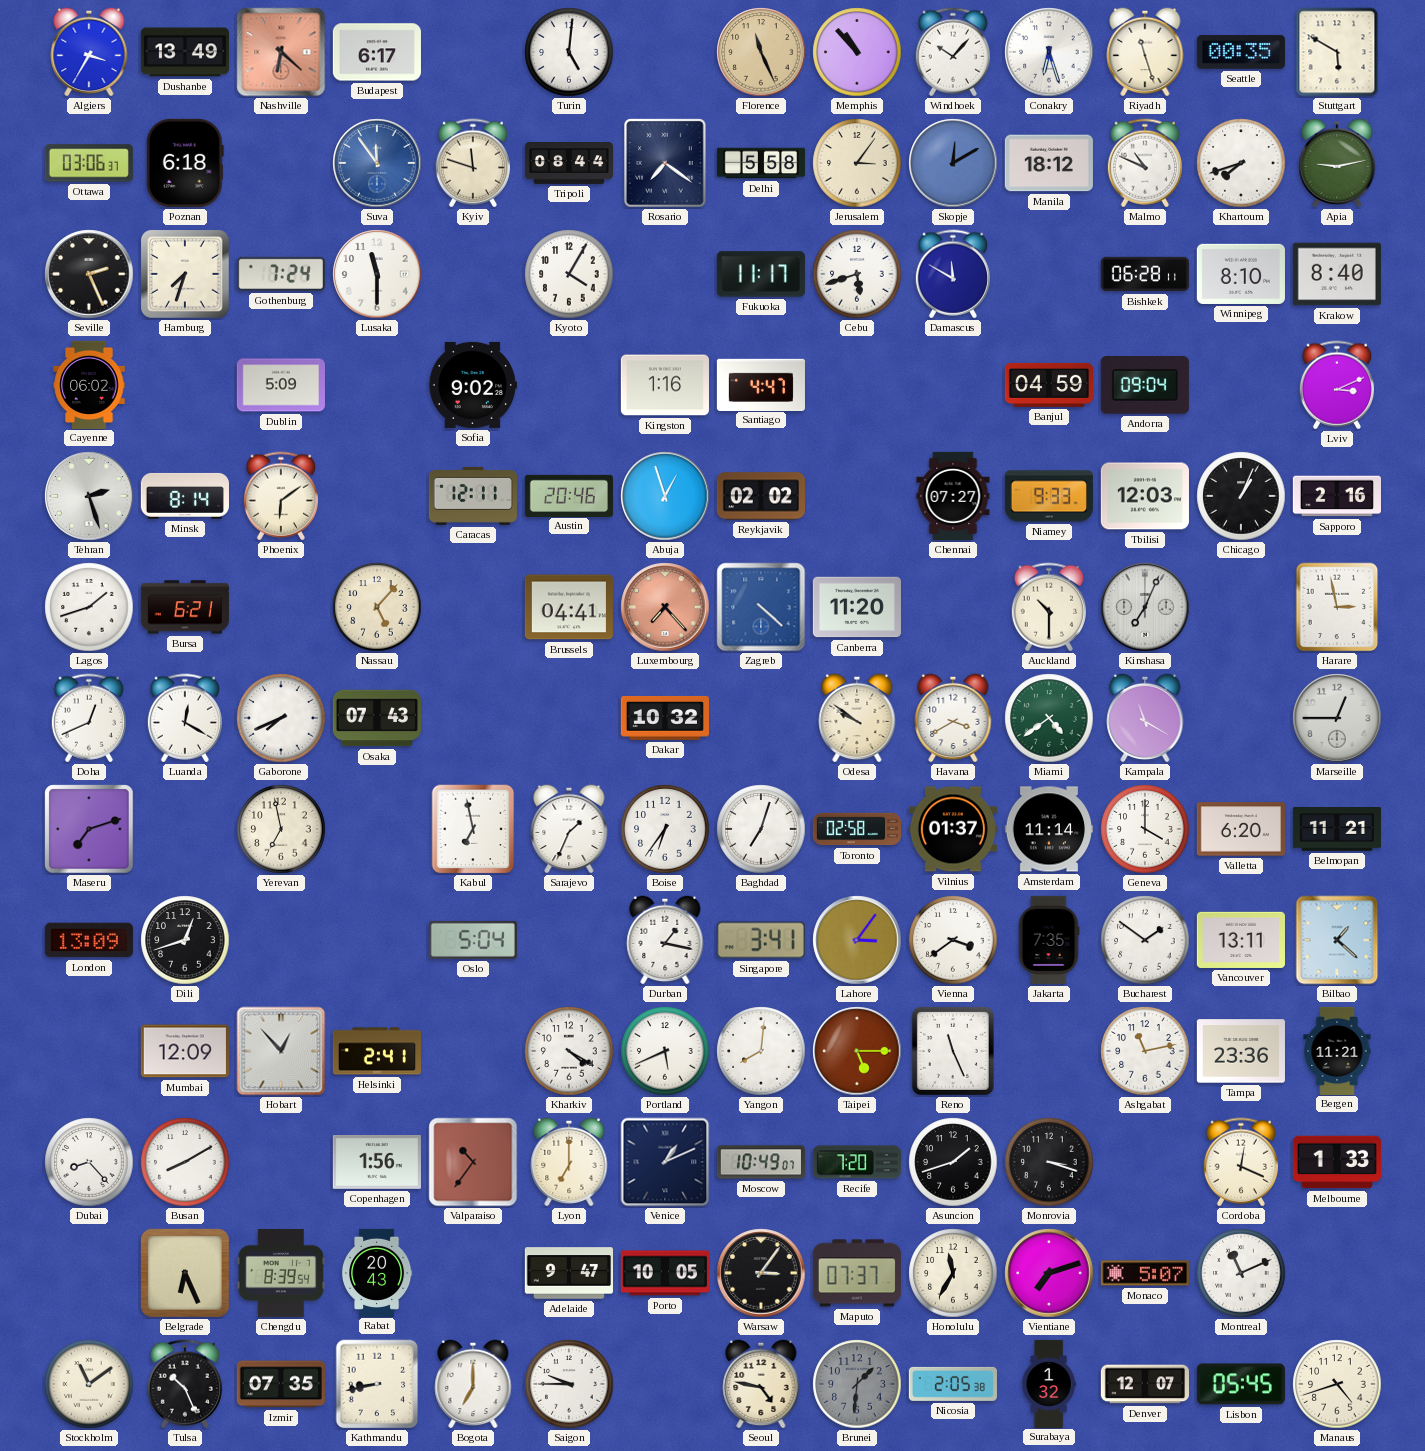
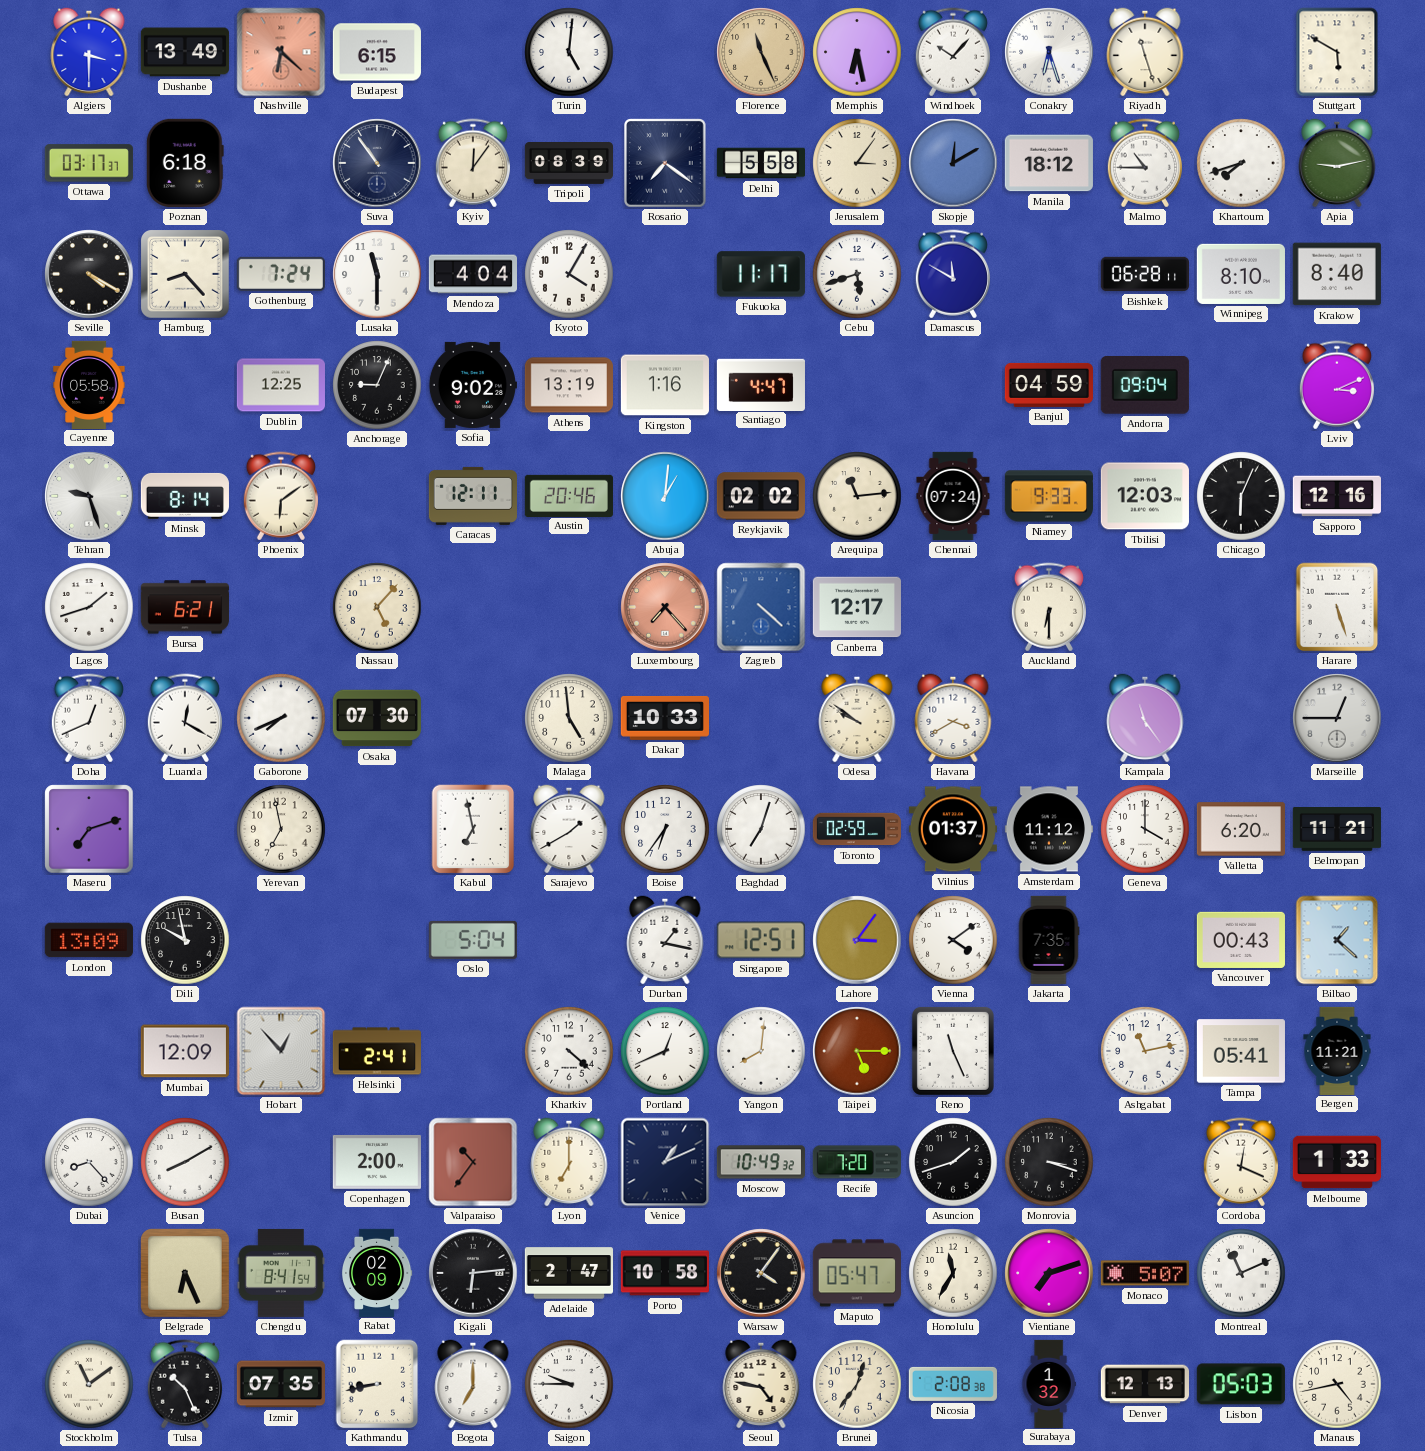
Algiers: 3:35 -> 3:30
Budapest: 6:17 -> 6:15
Memphis: 10:53 -> 6:28
Seattle: 00:35 -> none
Ottawa: 03:06 -> 03:17
Suva: 11:54 -> 10:54
Suva dial: blue -> navy
Kyiv: 11:48 -> 12:06
Tripoli: 08:44 -> 08:39
Malmo: 10:49 -> 10:45
Seville: 2:26 -> 4:20
Hamburg: 7:33 -> 8:23
Mendoza: none -> 4:04
Cayenne: 06:02 -> 05:58
Dublin: 5:09 -> 12:25
Anchorage: none -> 9:04
Athens: none -> 13:19
Tehran: 2:27 -> 9:27
Abuja: 12:57 -> 1:01
Arequipa: none -> 11:14
Chennai: 07:27 -> 07:24
Chicago: 1:04 -> 6:04
Sapporo: 2:16 -> 12:16
Brussels: 04:41 -> none
Canberra: 11:20 -> 12:17
Auckland: 10:30 -> 6:30
Kinshasa: 7:04 -> none
Harare: 2:58 -> 5:27
Osaka: 07:43 -> 07:30
Malaga: none -> 4:59
Dakar: 10:32 -> 10:33
Miami: 4:39 -> none
Kampala: 11:20 -> 11:24
Sarajevo: 1:34 -> 1:40
Toronto: 02:58 -> 02:59
Amsterdam: 11:14 -> 11:12
Dili: 12:42 -> 9:58
Singapore: 3:41 -> 12:51
Vienna: 3:39 -> 4:09
Bucharest: 1:51 -> none
Vancouver: 13:11 -> 00:43
Kharkiv: 4:20 -> 4:22
Portland: 5:41 -> 12:41
Tampa: 23:36 -> 05:41
Copenhagen: 1:56 -> 2:00
Moscow: 10:49:07 -> 10:49:32
Chengdu: 8:39 -> 8:41
Rabat: 20:43 -> 02:09
Kigali: none -> 6:14
Adelaide: 9:47 -> 2:47
Porto: 10:05 -> 10:58
Warsaw: 3:06 -> 4:06
Maputo: 07:37 -> 05:47
Brunei: 1:31 -> 12:36
Brunei dial: grey -> cream
Nicosia: 2:05 -> 2:08
Denver: 12:07 -> 12:13
Lisbon: 05:45 -> 05:03
Manaus: 4:42 -> 4:43
